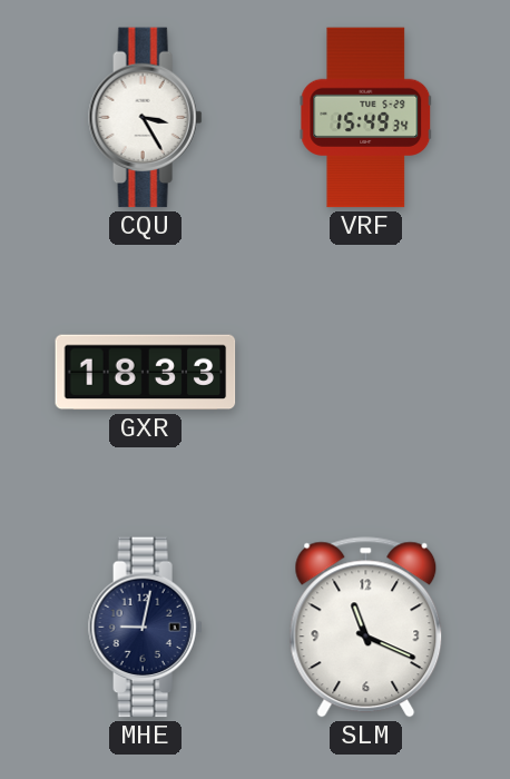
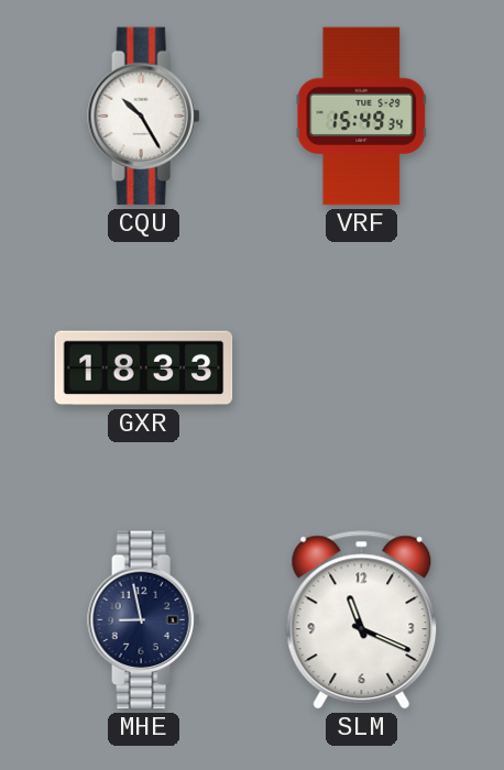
CQU: 3:25 -> 10:25
MHE: 9:02 -> 8:58
